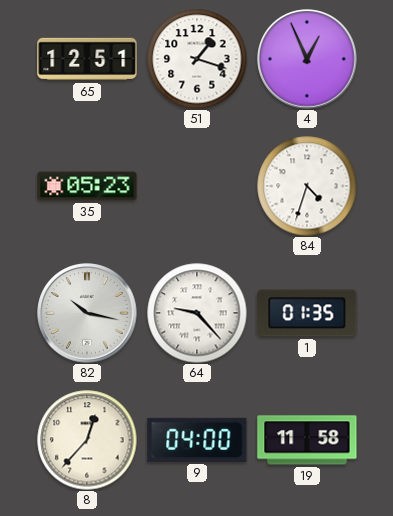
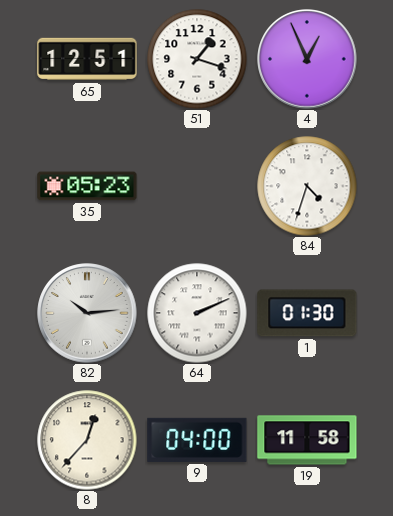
82: 10:17 -> 10:14
64: 9:23 -> 2:11
1: 01:35 -> 01:30
